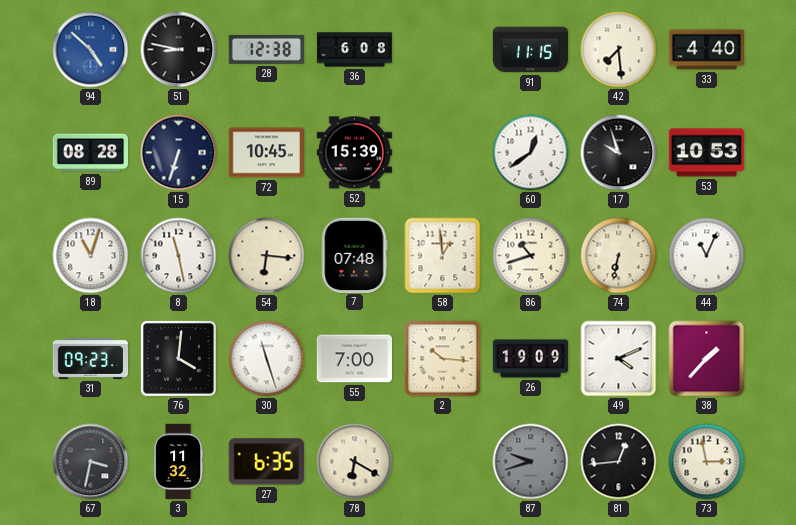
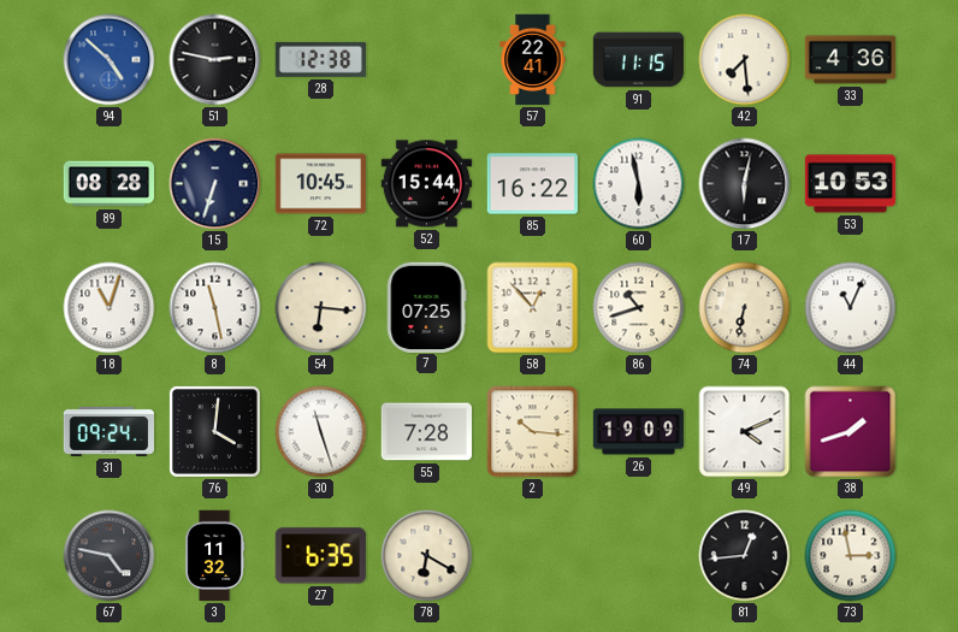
51: 8:47 -> 2:47
36: 6:08 -> none
57: none -> 22:41
33: 4:40 -> 4:36
52: 15:39 -> 15:44
85: none -> 16:22
60: 12:39 -> 5:58
17: 9:57 -> 6:02
7: 07:48 -> 07:25
58: 12:59 -> 12:53
31: 09:23 -> 09:24
55: 7:00 -> 7:28
38: 1:37 -> 1:42
67: 3:32 -> 4:47
87: 9:42 -> none
